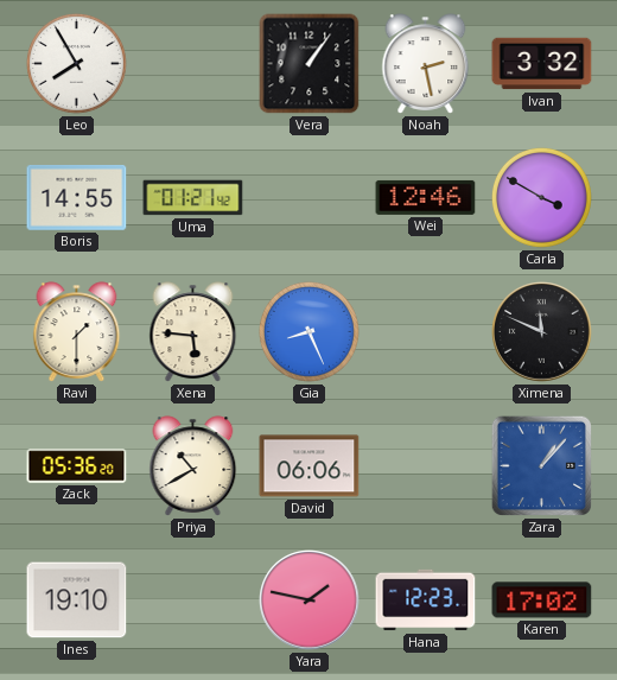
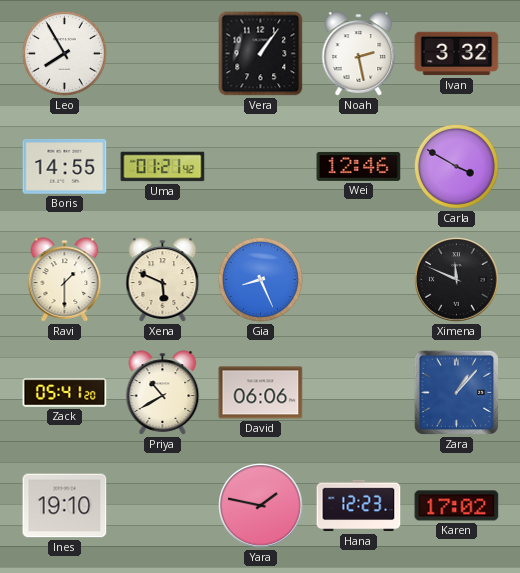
Xena: 5:46 -> 5:49
Zack: 05:36 -> 05:41
